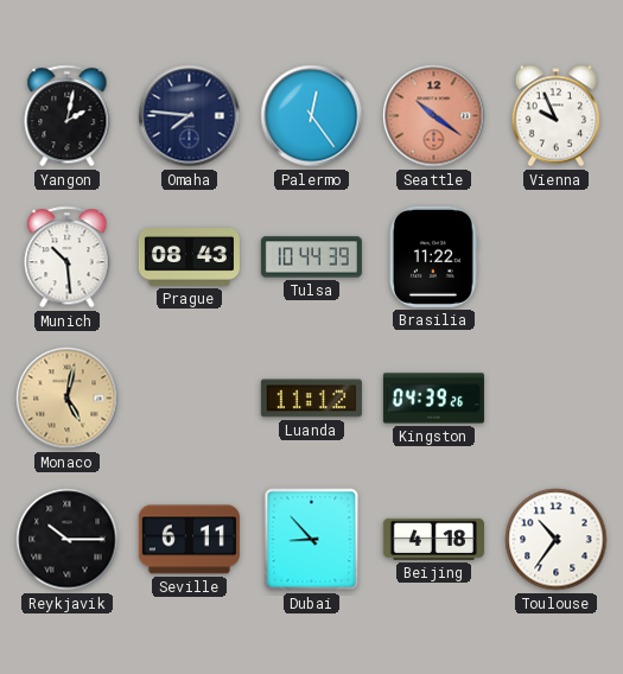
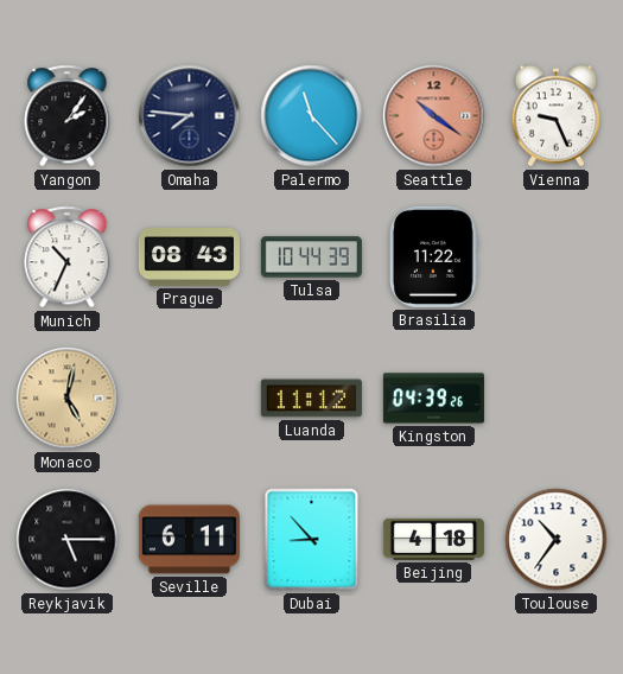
Yangon: 2:02 -> 2:06
Palermo: 12:24 -> 11:23
Vienna: 9:56 -> 9:26
Munich: 10:29 -> 10:34
Reykjavik: 10:15 -> 5:15
